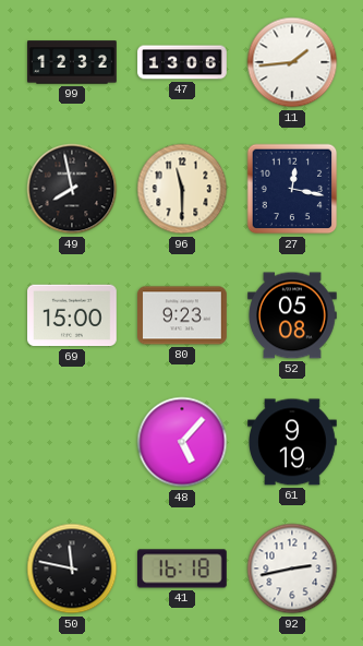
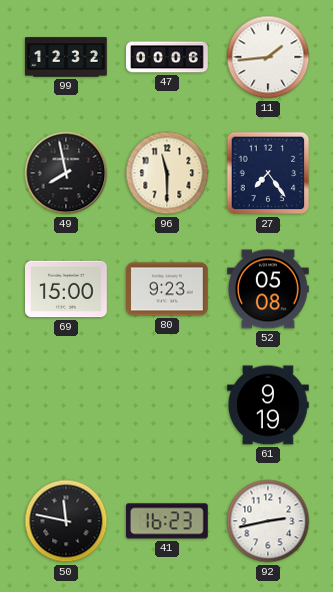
47: 13:06 -> 00:06
27: 12:17 -> 7:24
48: 5:07 -> none
41: 16:18 -> 16:23
